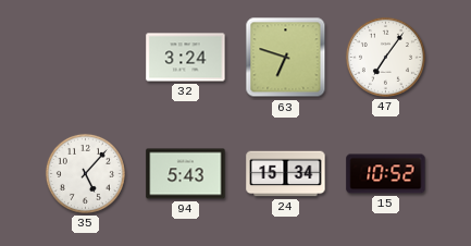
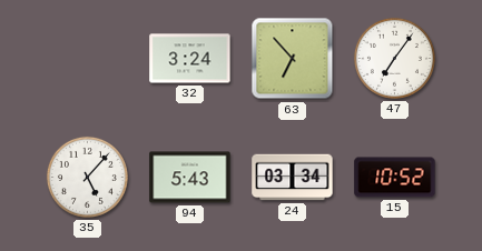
63: 6:48 -> 6:53
24: 15:34 -> 03:34
